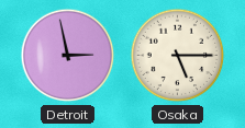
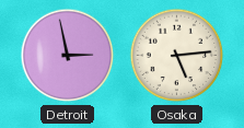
Osaka: 5:15 -> 5:14
